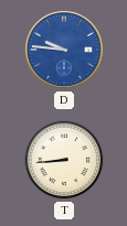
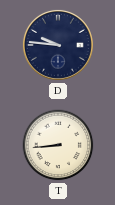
D dial: blue -> navy
